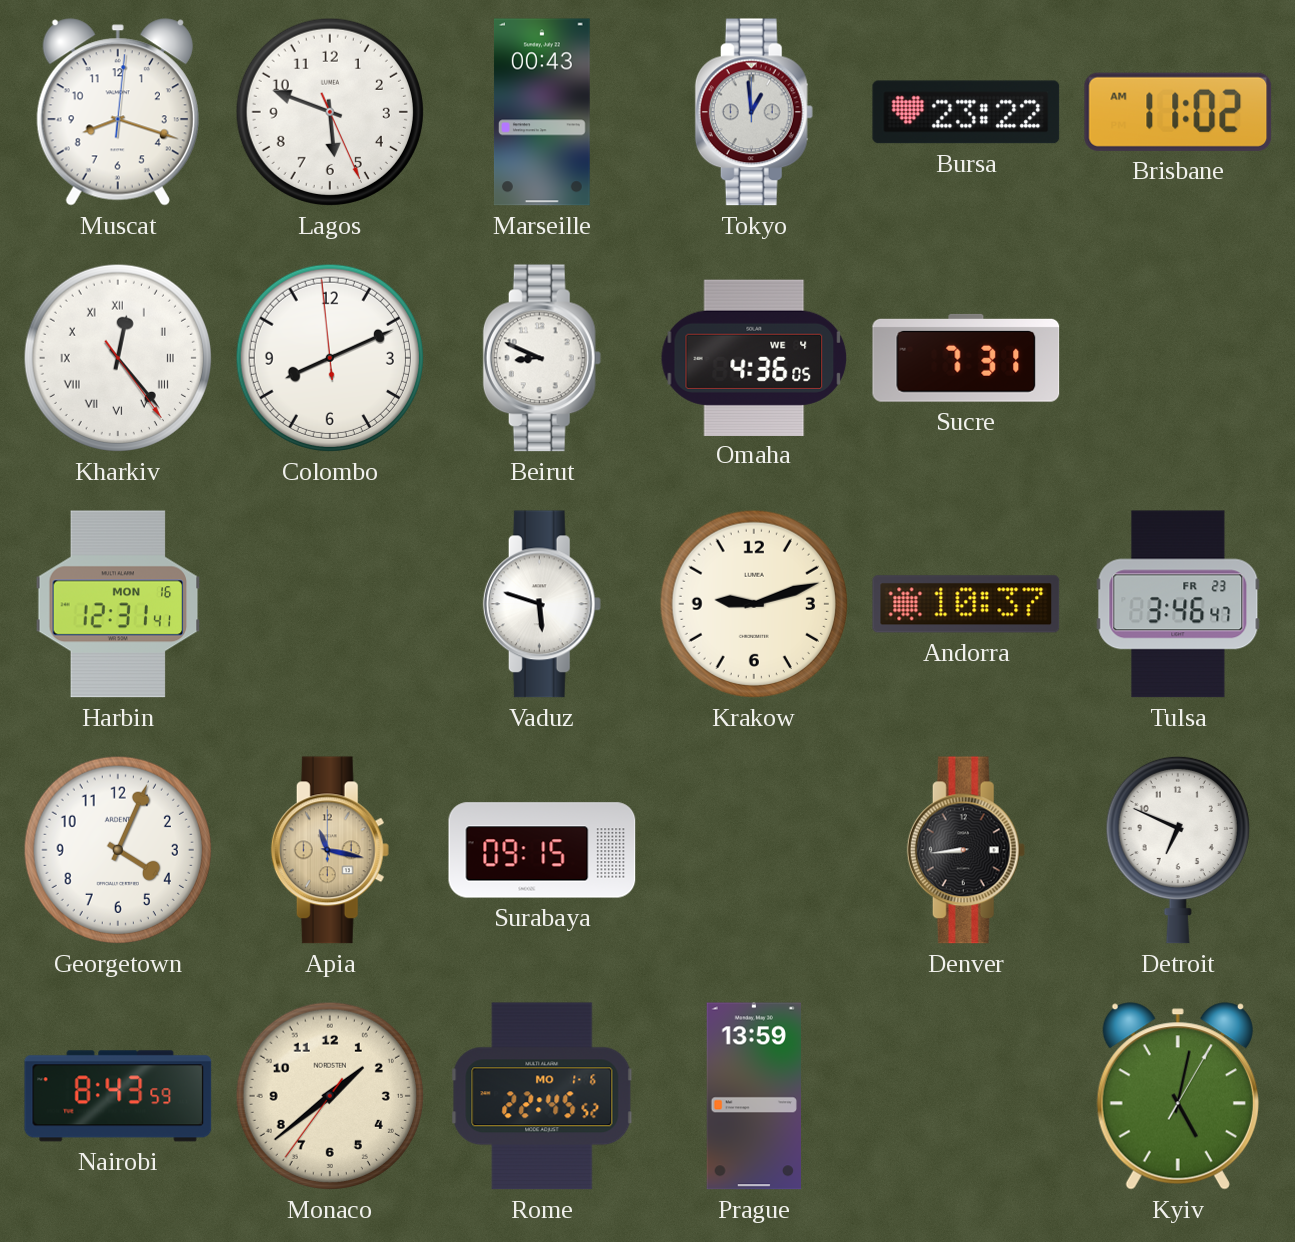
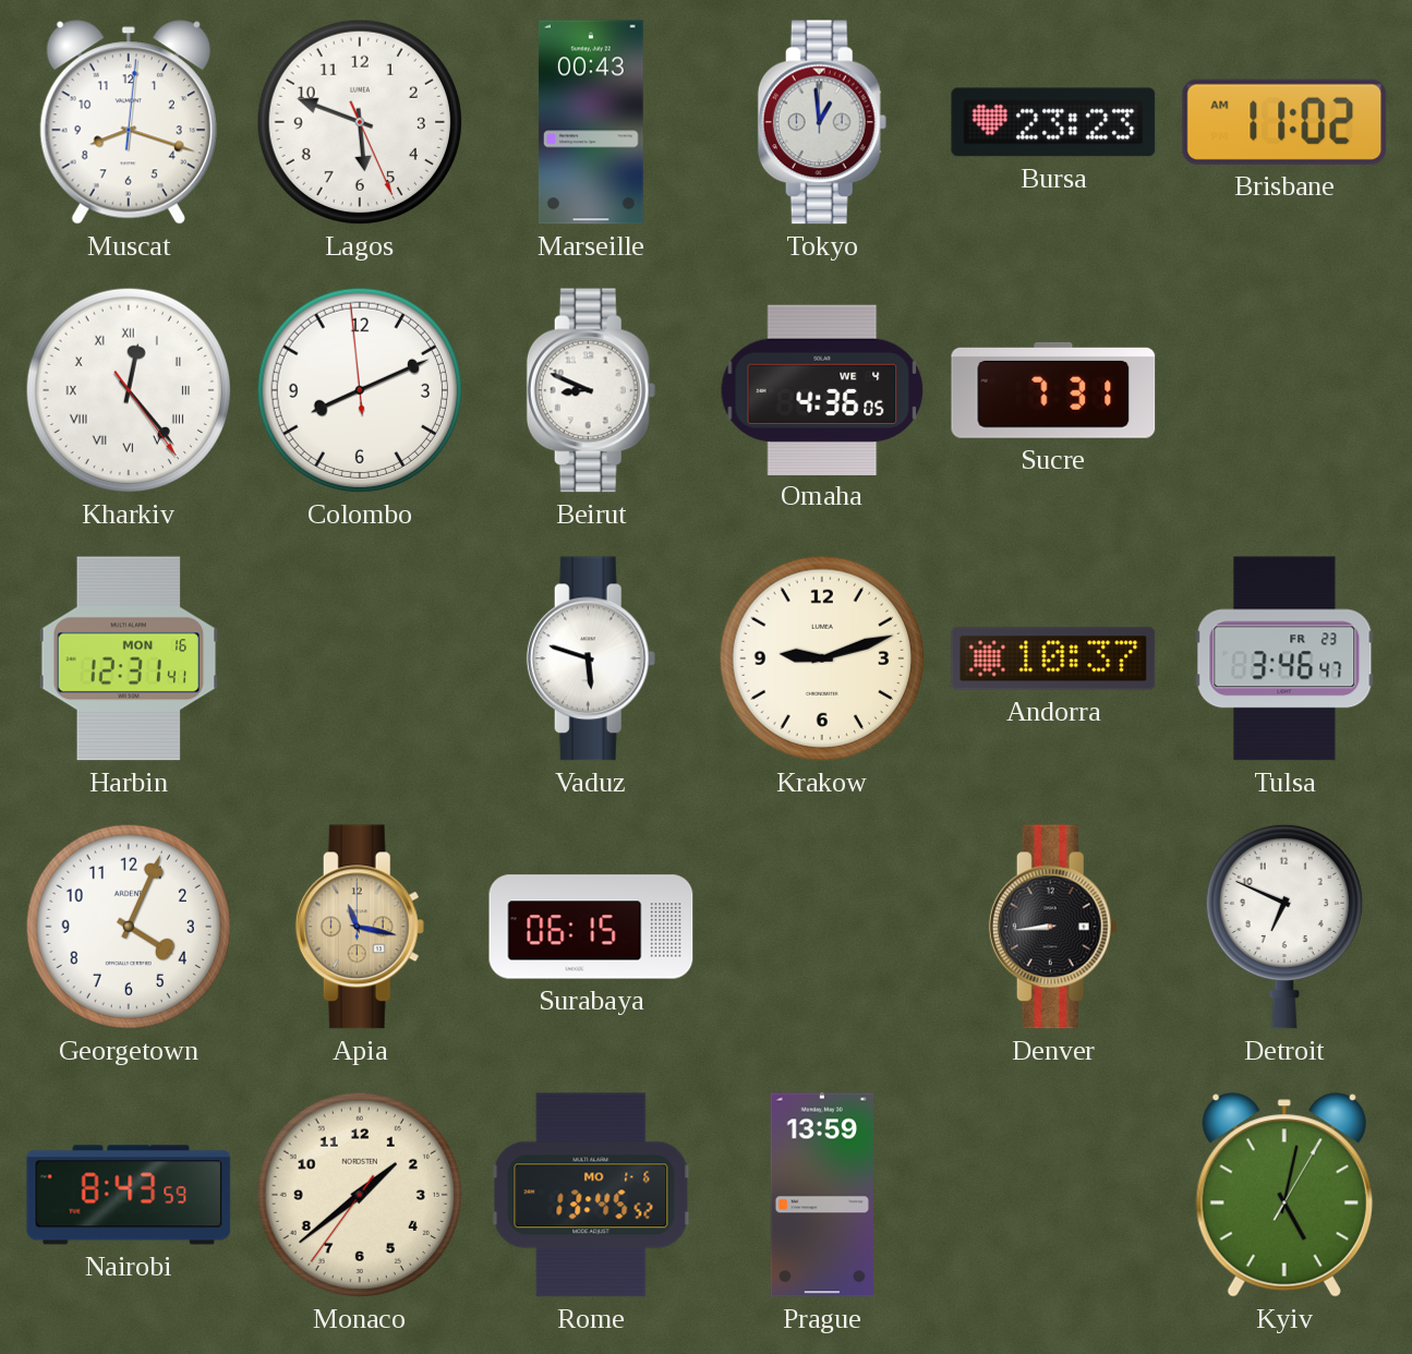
Bursa: 23:22 -> 23:23
Surabaya: 09:15 -> 06:15
Rome: 22:45 -> 13:45
